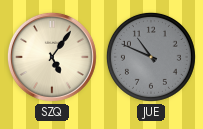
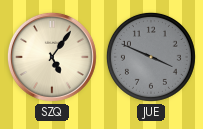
JUE: 10:49 -> 3:49
